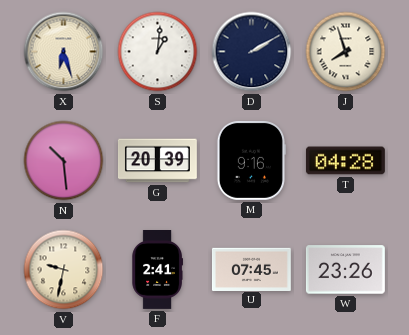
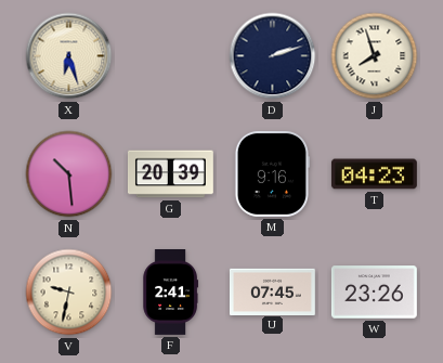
S: 1:01 -> none
D: 2:10 -> 2:12
T: 04:28 -> 04:23
